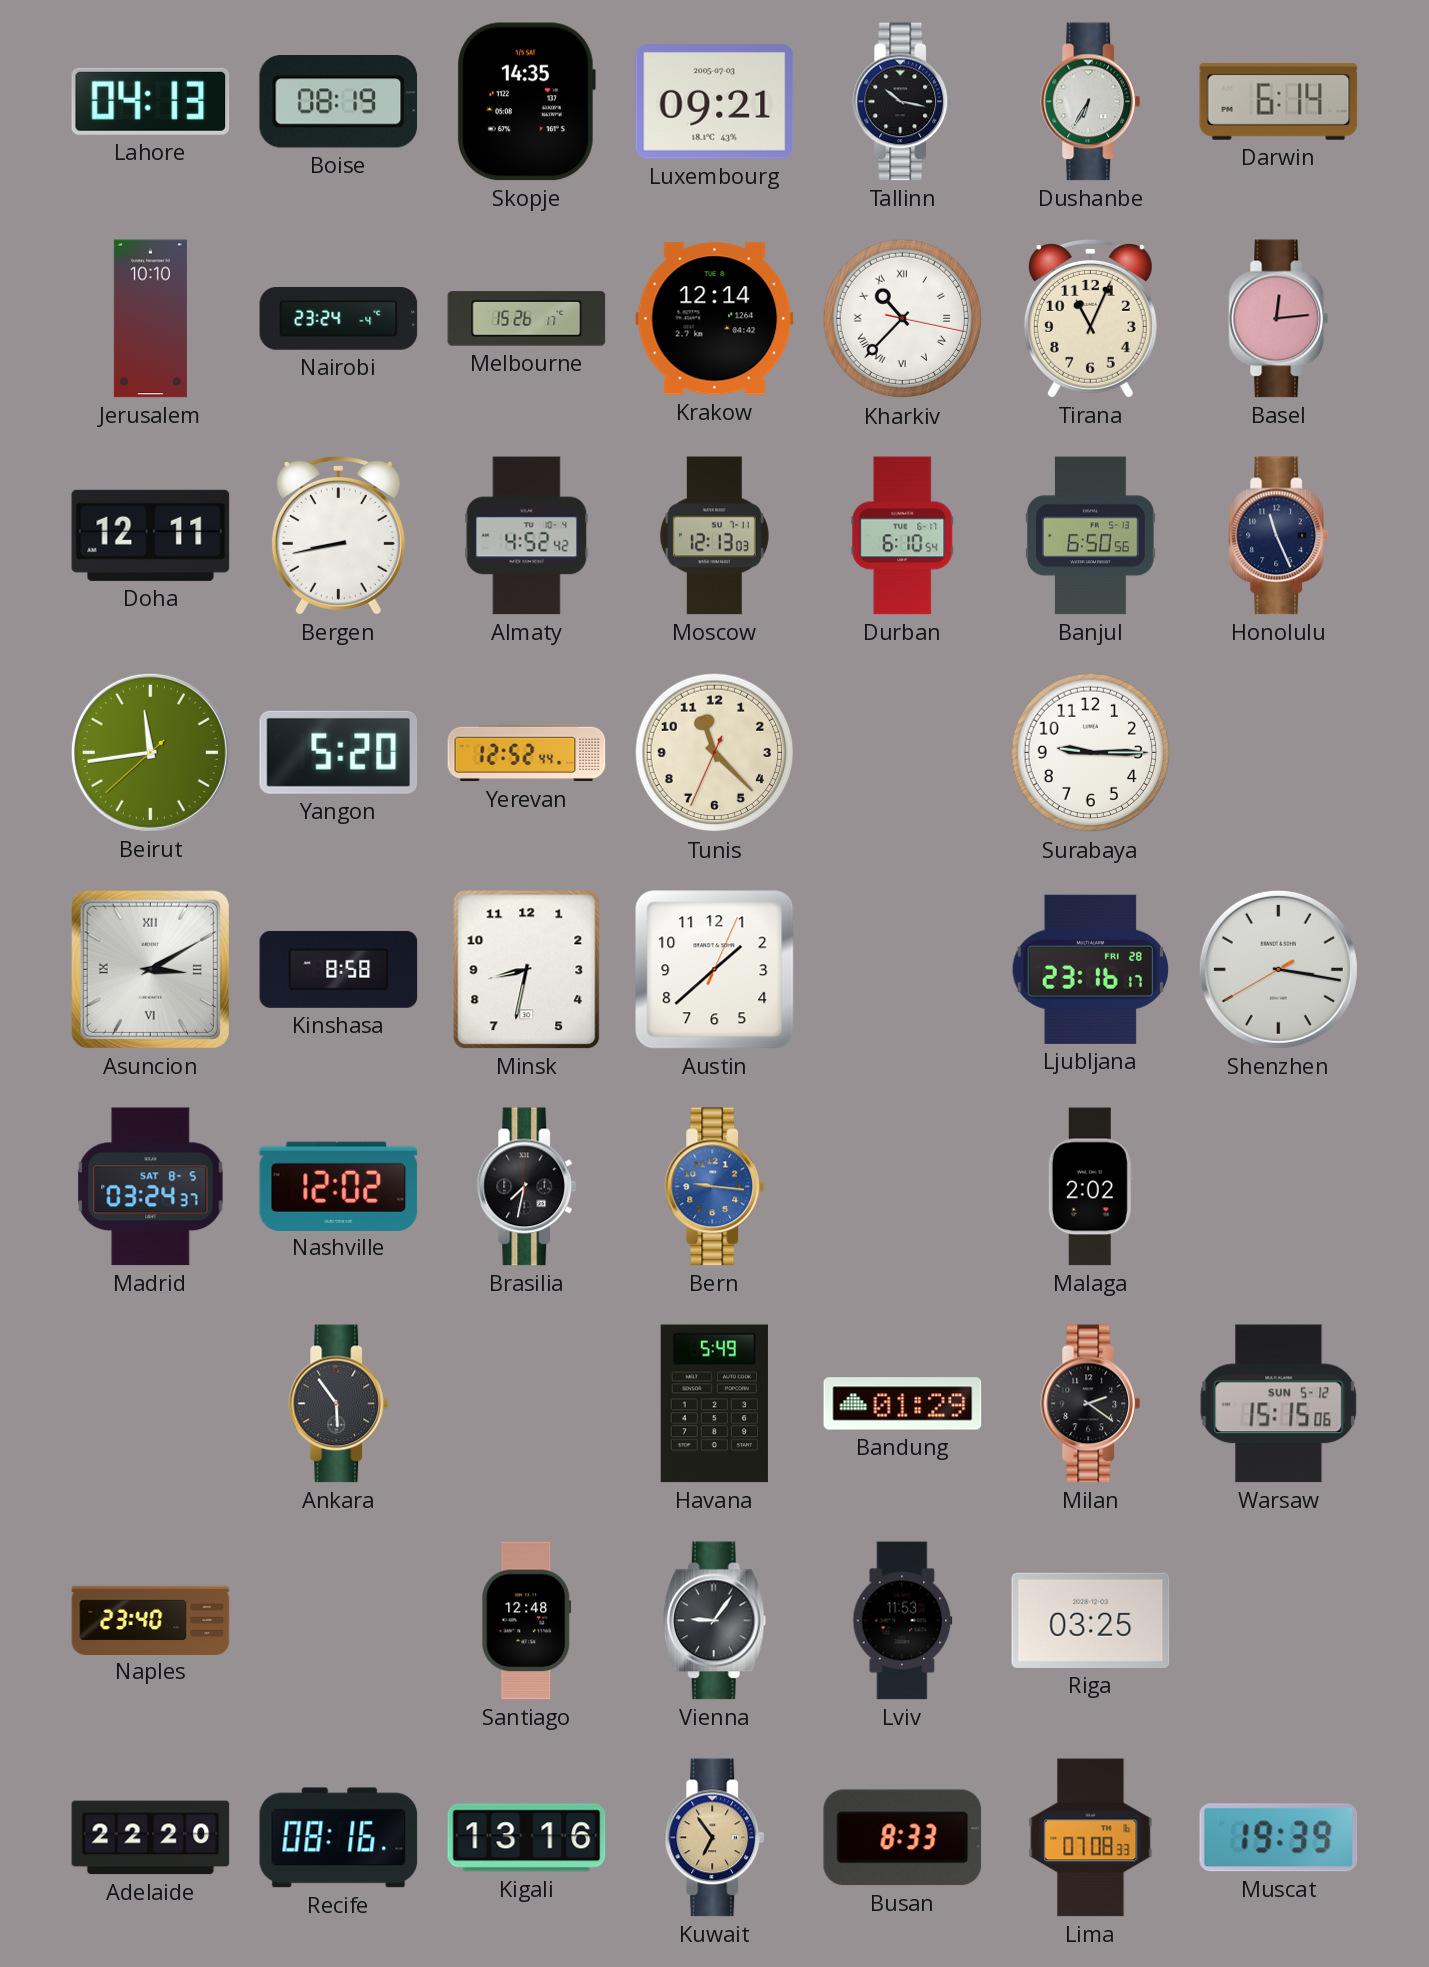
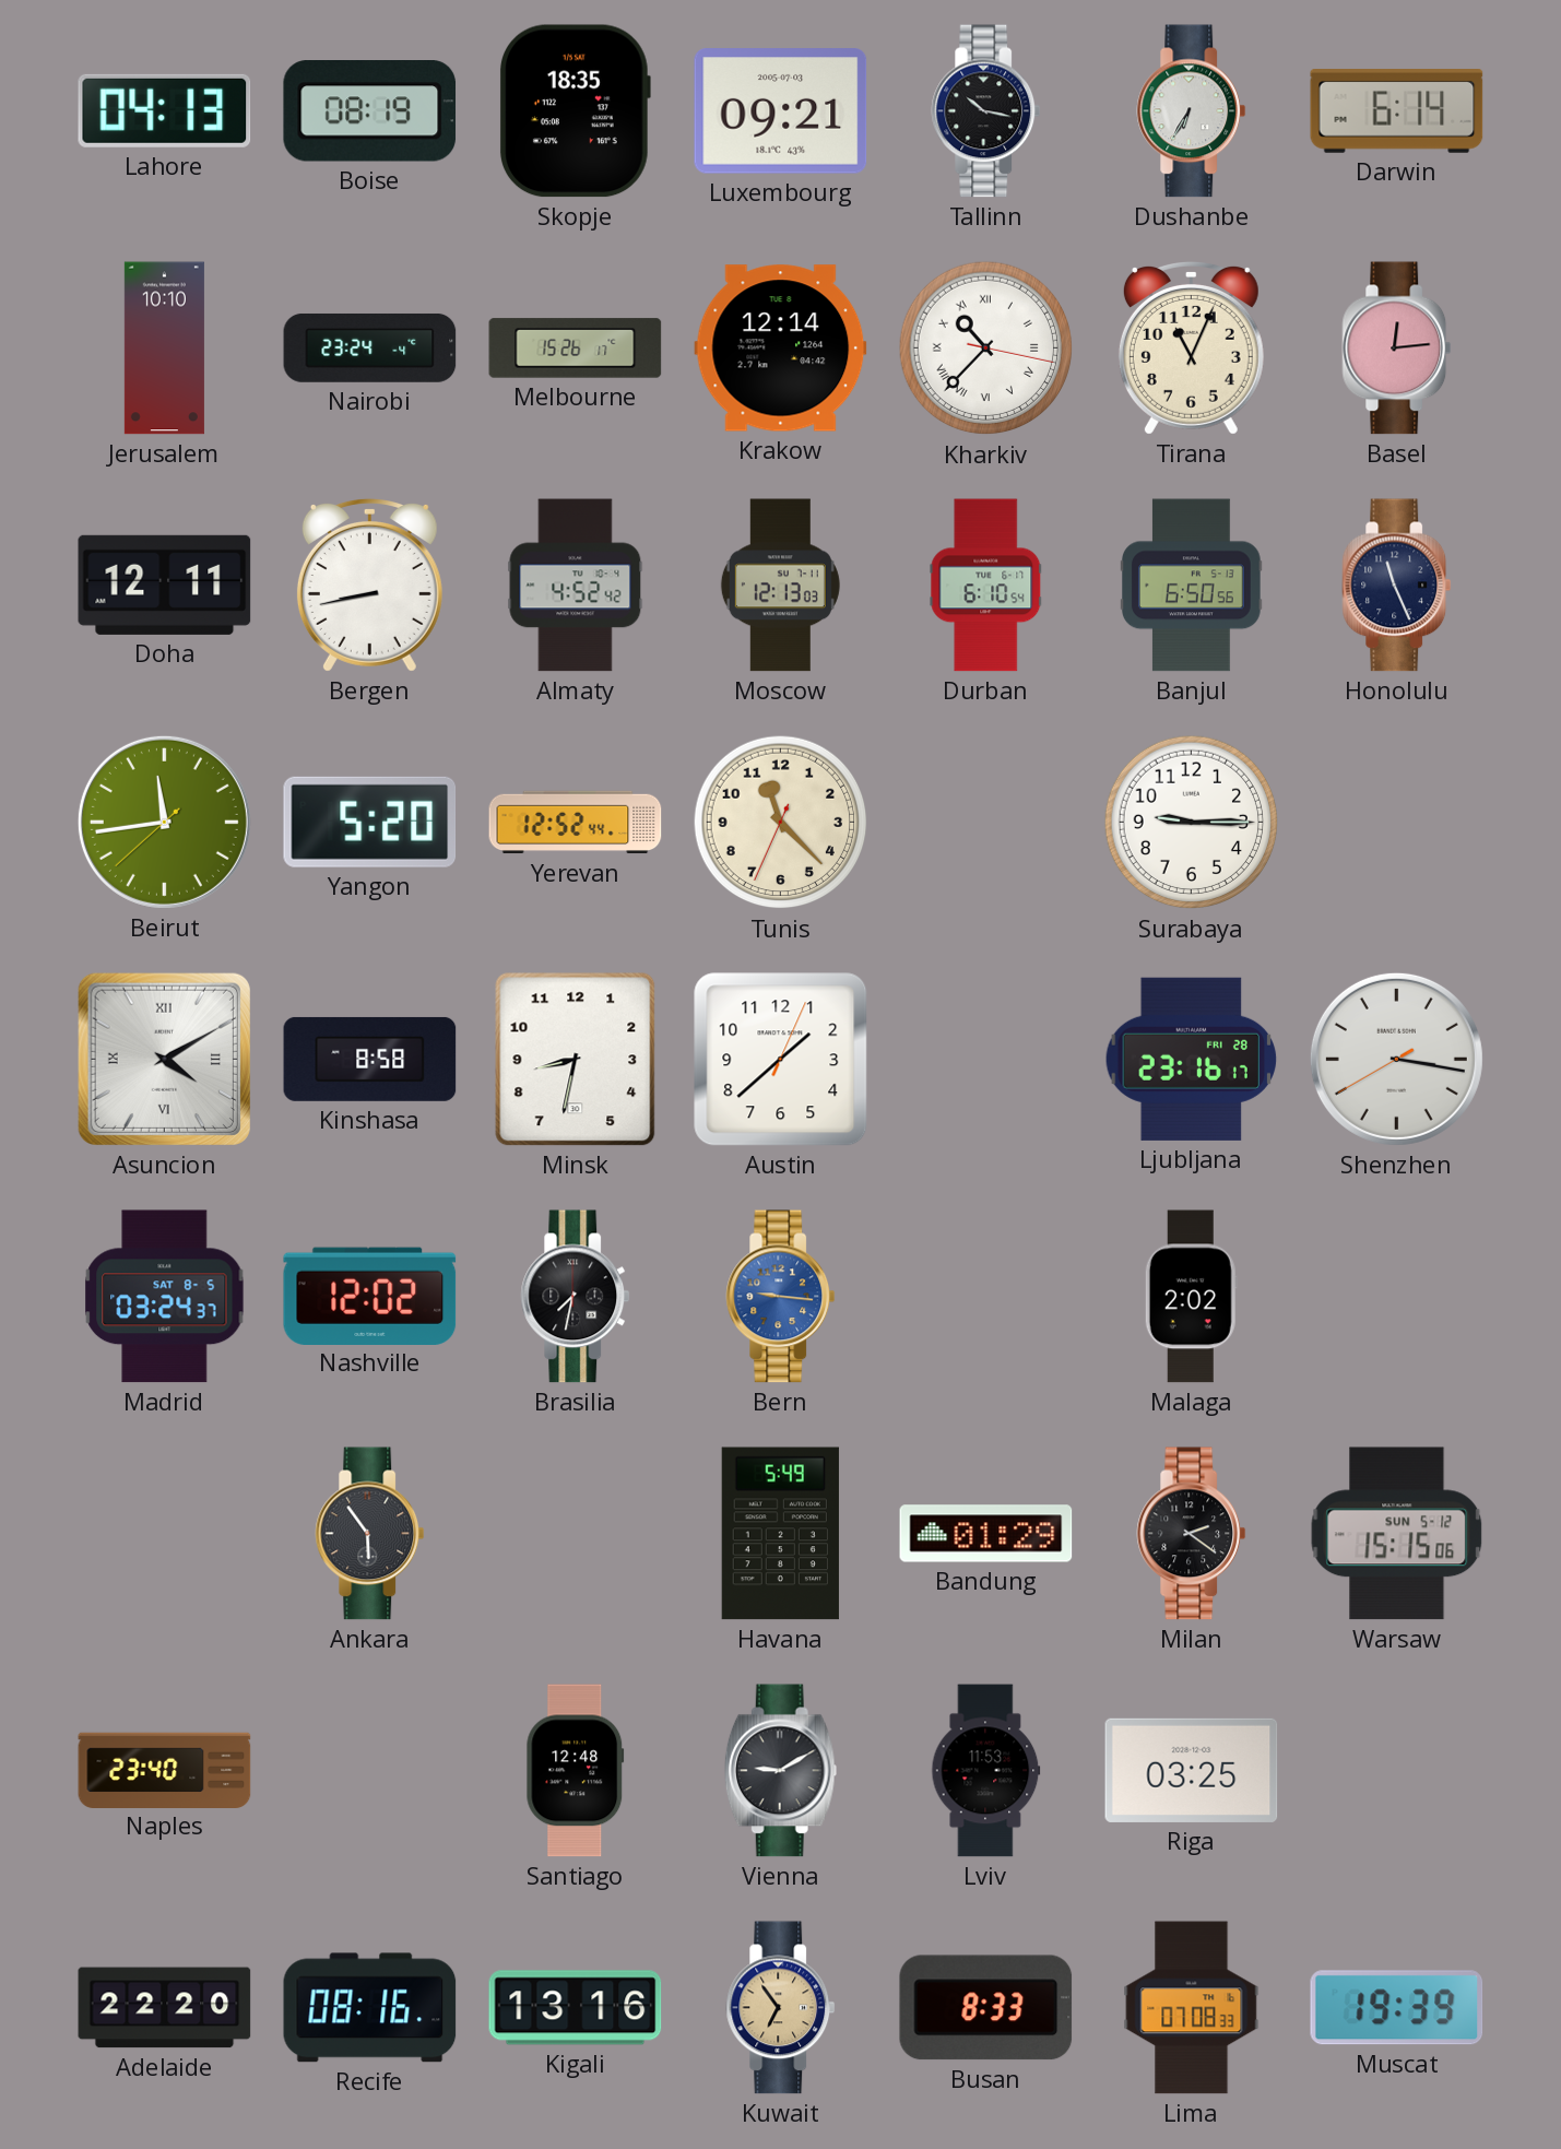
Skopje: 14:35 -> 18:35
Asuncion: 3:10 -> 4:10
Vienna: 9:06 -> 9:10
